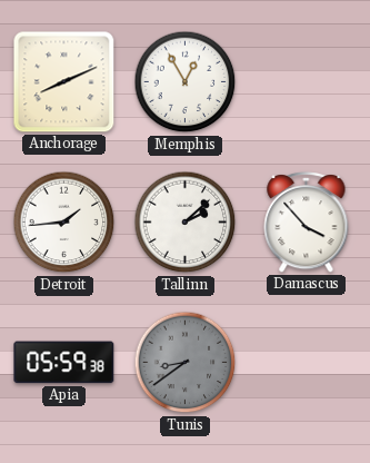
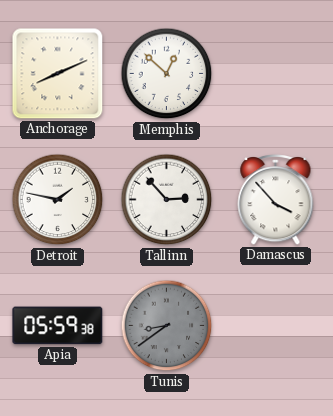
Memphis: 12:55 -> 12:52
Detroit: 1:44 -> 1:47
Tallinn: 2:08 -> 2:53
